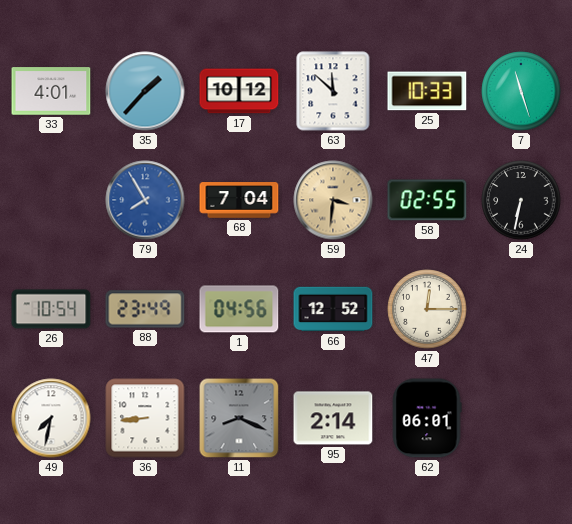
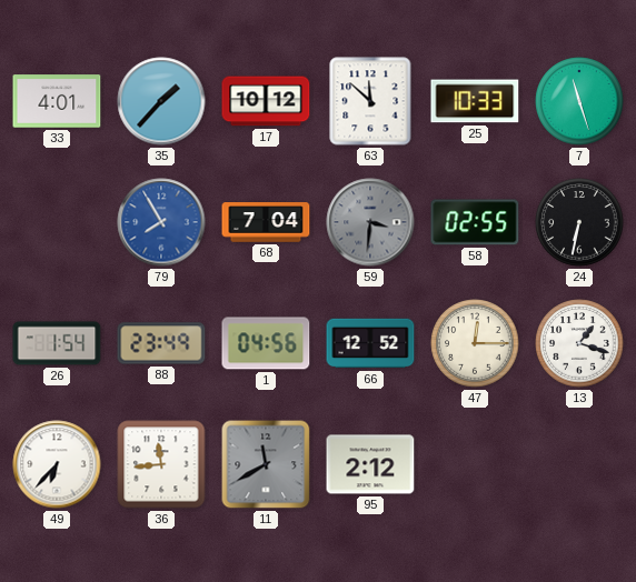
59 dial: champagne -> grey
26: 10:54 -> 1:54
13: none -> 1:18
49: 7:32 -> 6:37
36: 8:44 -> 11:44
11: 8:19 -> 11:40
95: 2:14 -> 2:12
62: 06:01 -> none
